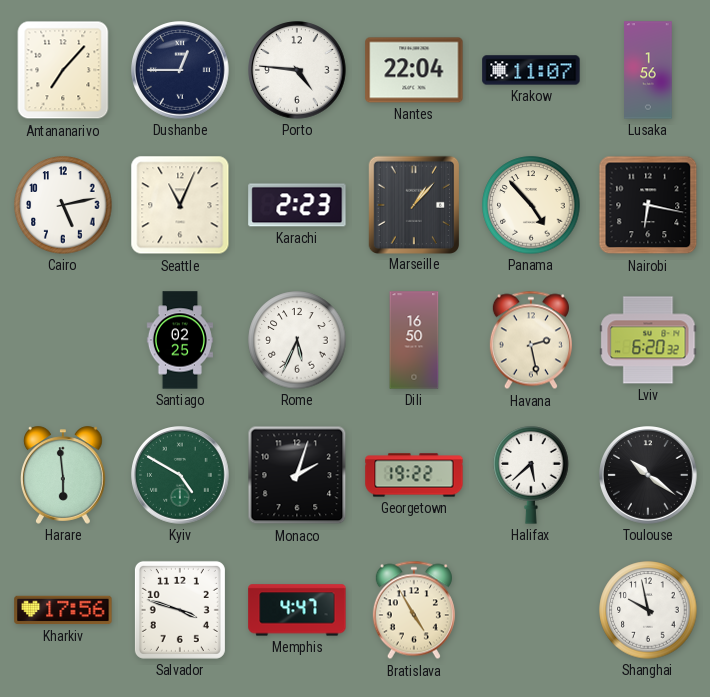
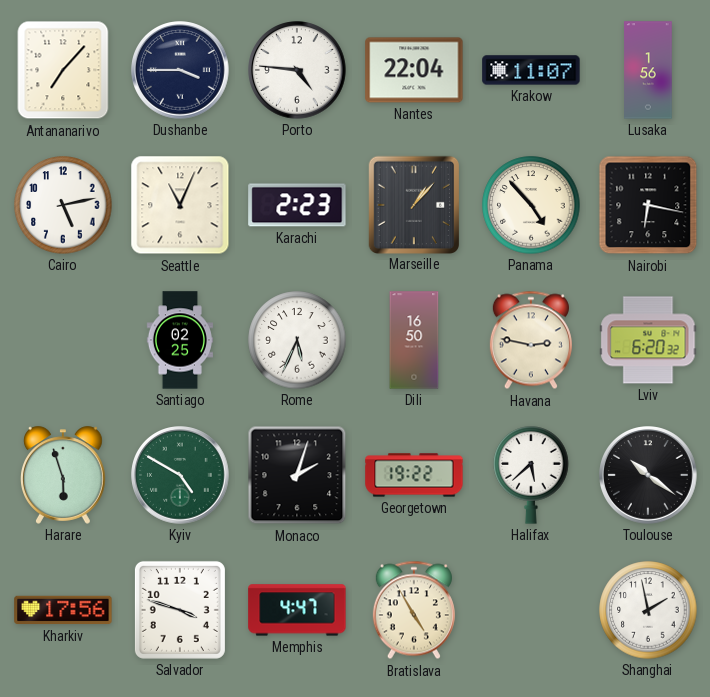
Dushanbe: 12:45 -> 3:45
Havana: 2:28 -> 2:47
Harare: 5:59 -> 5:57
Shanghai: 9:58 -> 1:58
